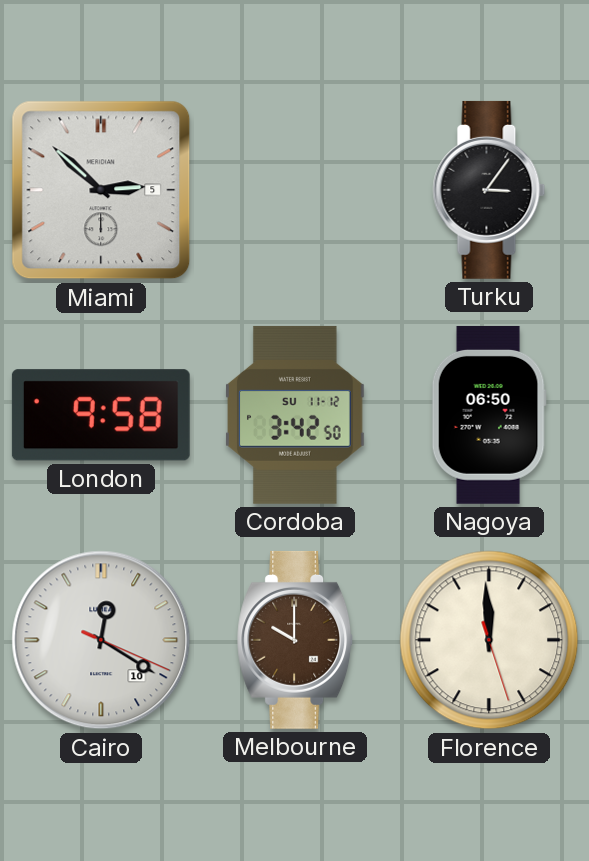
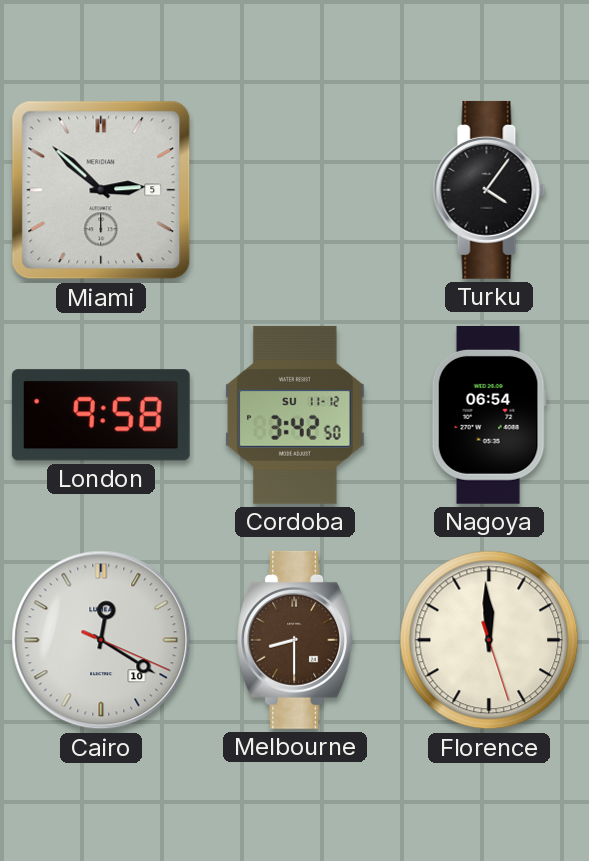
Turku: 3:06 -> 4:06
Nagoya: 06:50 -> 06:54
Melbourne: 10:00 -> 8:30
